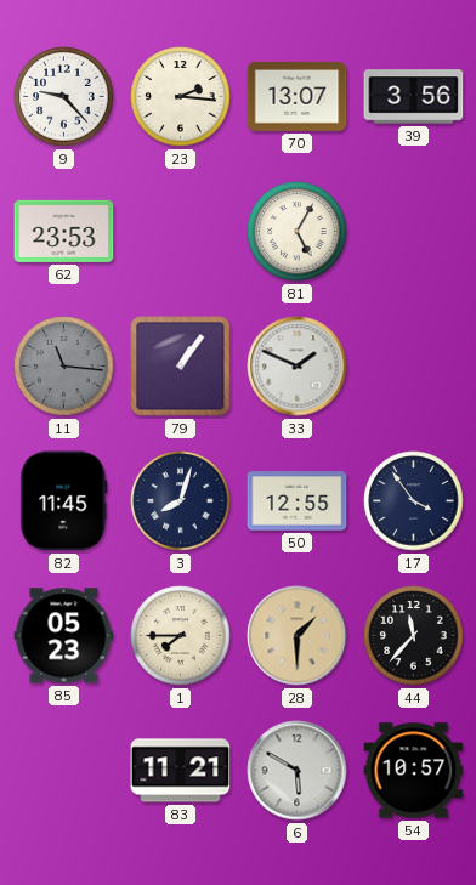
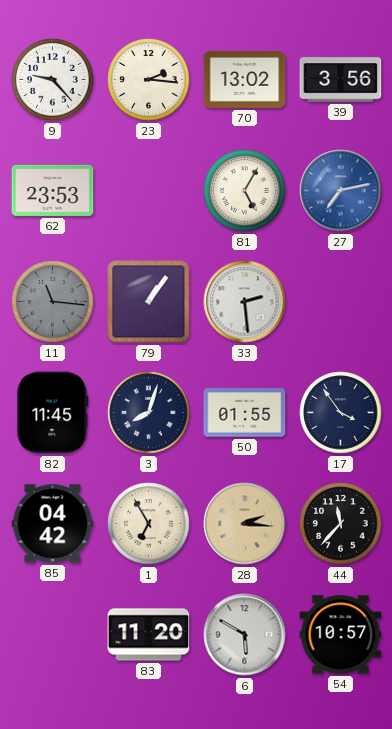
70: 13:07 -> 13:02
27: none -> 7:13
33: 1:49 -> 2:29
50: 12:55 -> 01:55
85: 05:23 -> 04:42
1: 7:45 -> 6:55
28: 1:30 -> 2:16
83: 11:21 -> 11:20
